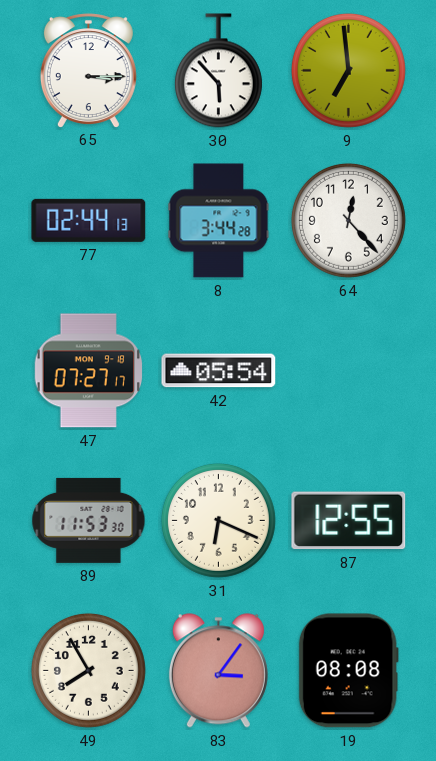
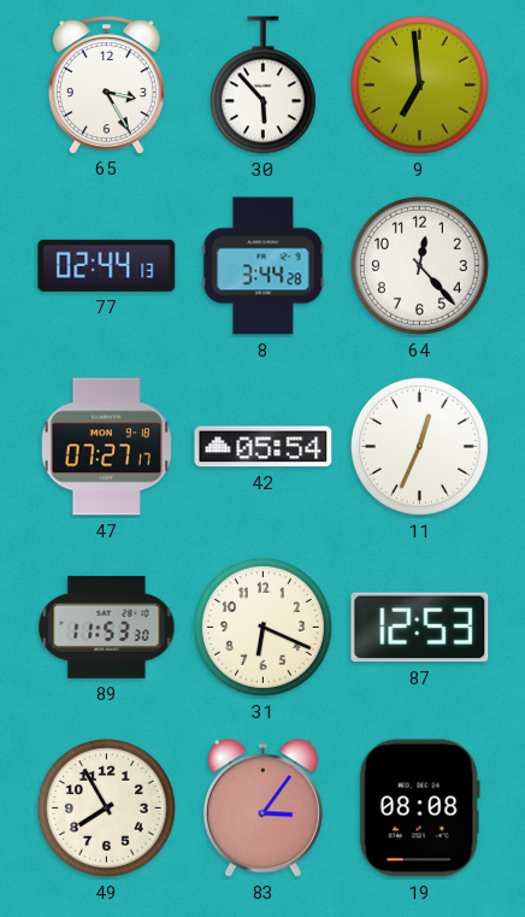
65: 3:15 -> 3:25
11: none -> 12:34
87: 12:55 -> 12:53
